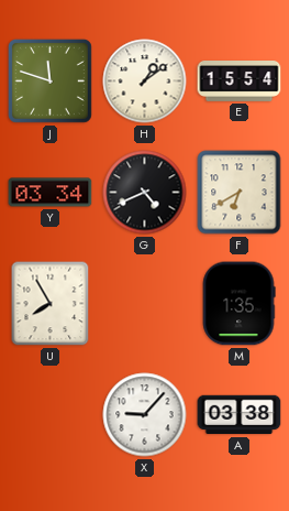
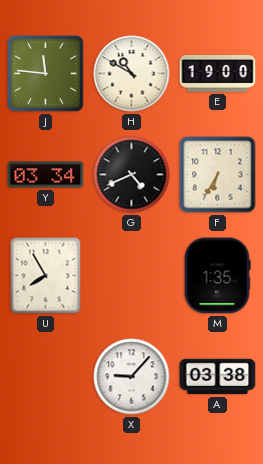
J: 11:48 -> 11:46
H: 1:09 -> 10:50
E: 15:54 -> 19:00
F: 6:40 -> 6:35
